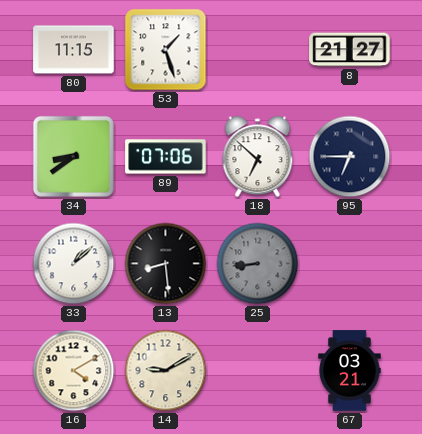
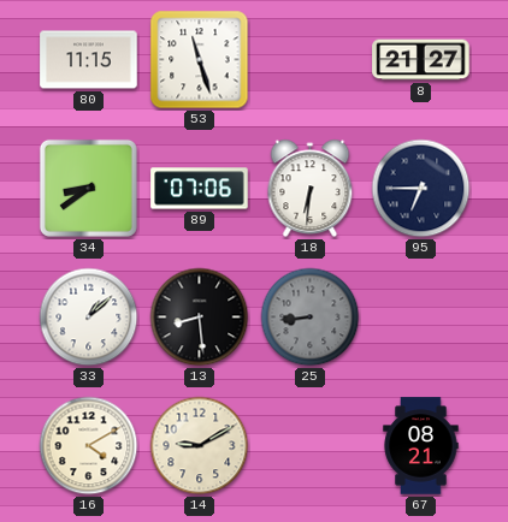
53: 1:27 -> 11:27
18: 6:52 -> 6:31
67: 03:21 -> 08:21
